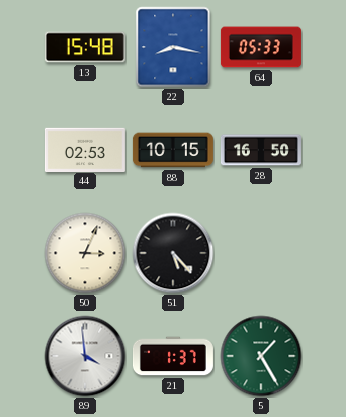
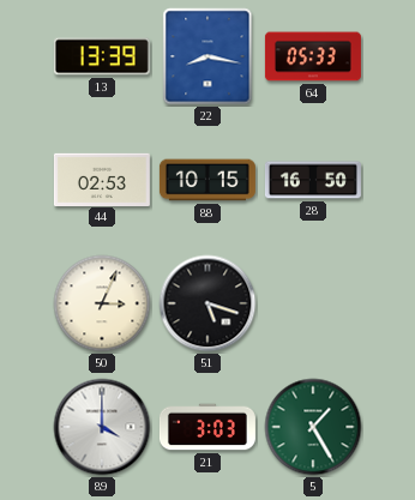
13: 15:48 -> 13:39
51: 5:23 -> 5:18
89: 3:59 -> 4:00
21: 1:37 -> 3:03
